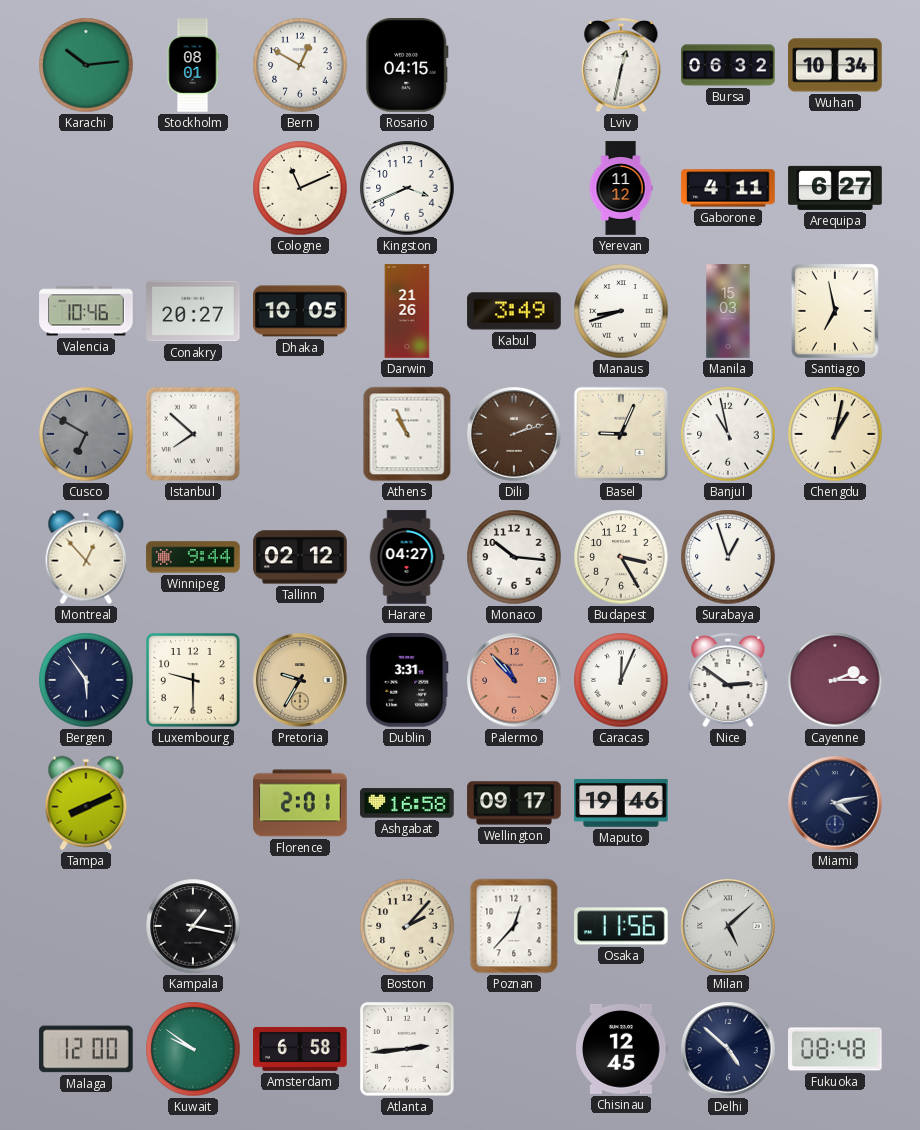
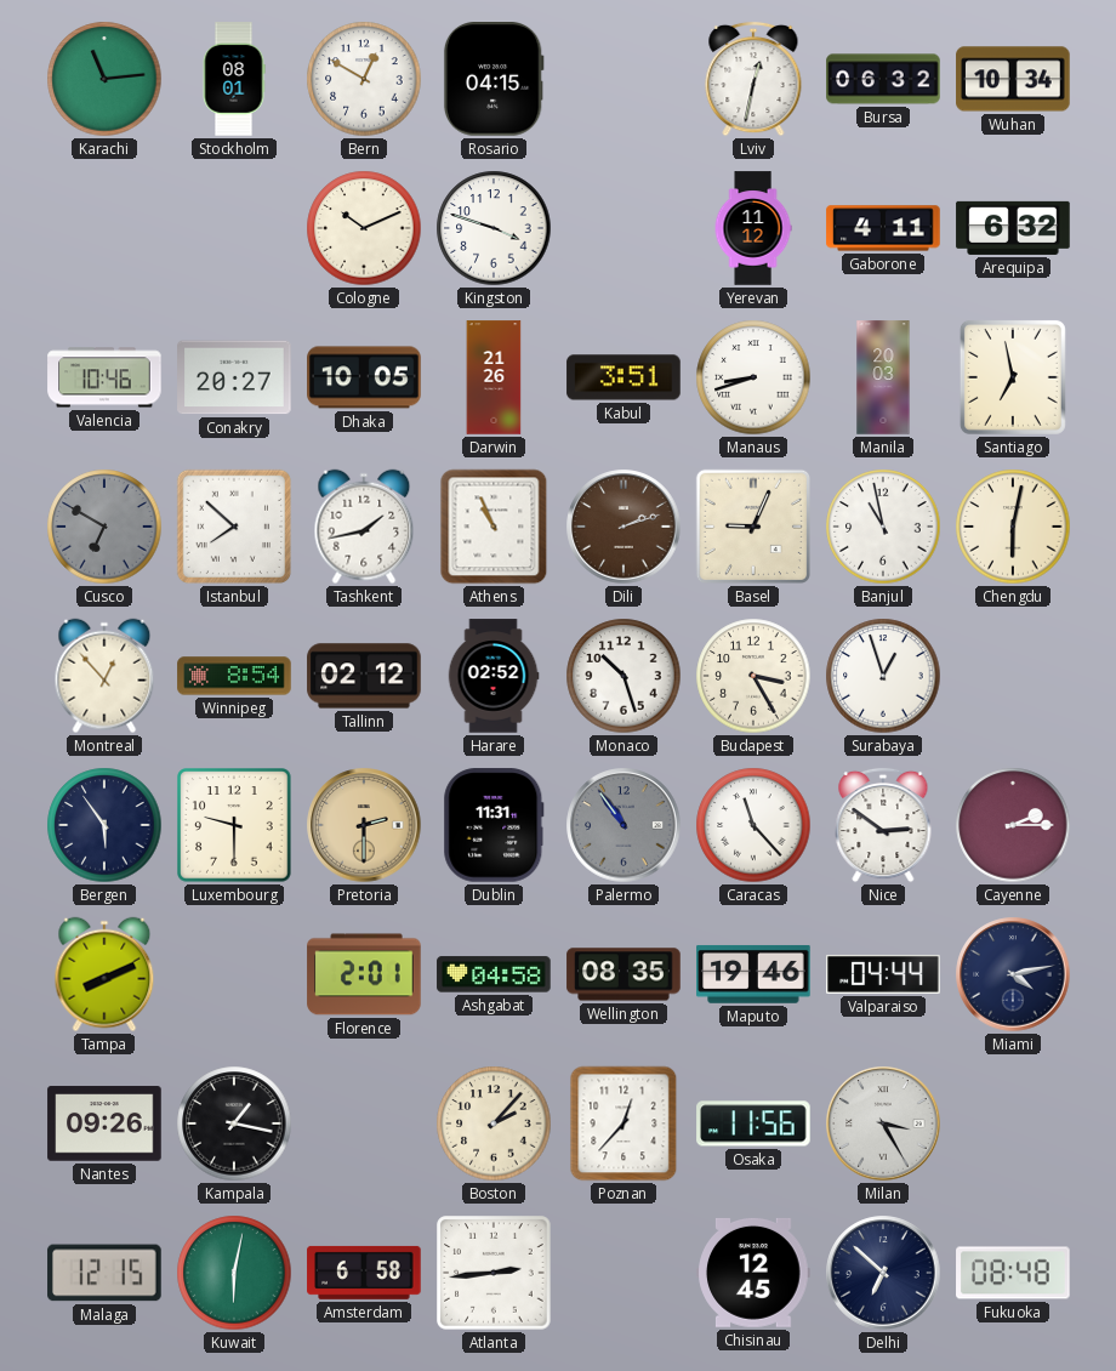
Karachi: 10:14 -> 11:14
Cologne: 11:11 -> 10:11
Kingston: 3:41 -> 3:48
Arequipa: 6:27 -> 6:32
Kabul: 3:49 -> 3:51
Manila: 15:03 -> 20:03
Tashkent: none -> 1:43
Chengdu: 1:02 -> 6:02
Winnipeg: 9:44 -> 8:54
Harare: 04:27 -> 02:52
Monaco: 10:16 -> 10:27
Pretoria: 9:35 -> 2:30
Dublin: 3:31 -> 11:31
Palermo: 10:53 -> 10:54
Palermo dial: salmon -> grey
Caracas: 12:04 -> 11:23
Ashgabat: 16:58 -> 04:58
Wellington: 09:17 -> 08:35
Valparaiso: none -> 04:44
Nantes: none -> 09:26
Milan: 5:08 -> 3:25
Malaga: 12:00 -> 12:15
Kuwait: 9:51 -> 6:02
Delhi: 4:52 -> 6:52
